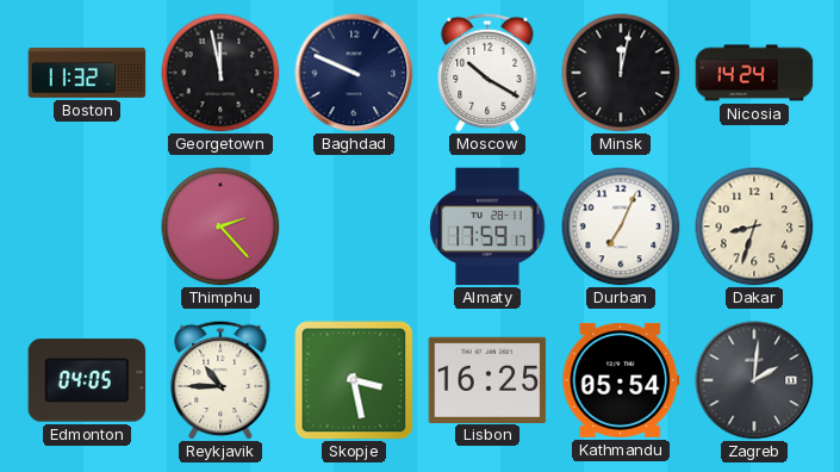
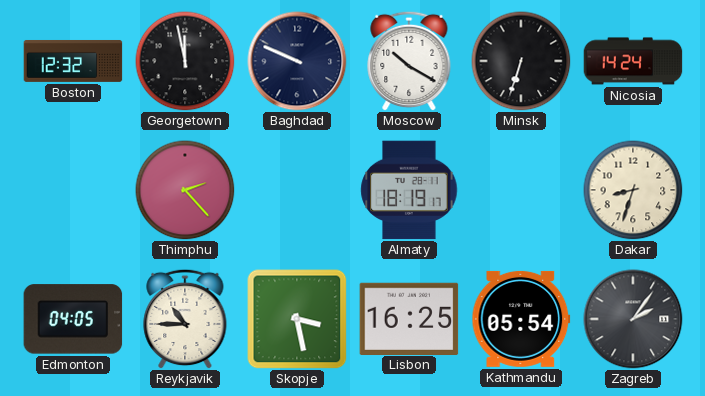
Boston: 11:32 -> 12:32
Minsk: 12:02 -> 6:33
Almaty: 17:59 -> 18:19
Durban: 7:04 -> none
Zagreb: 2:01 -> 2:06
